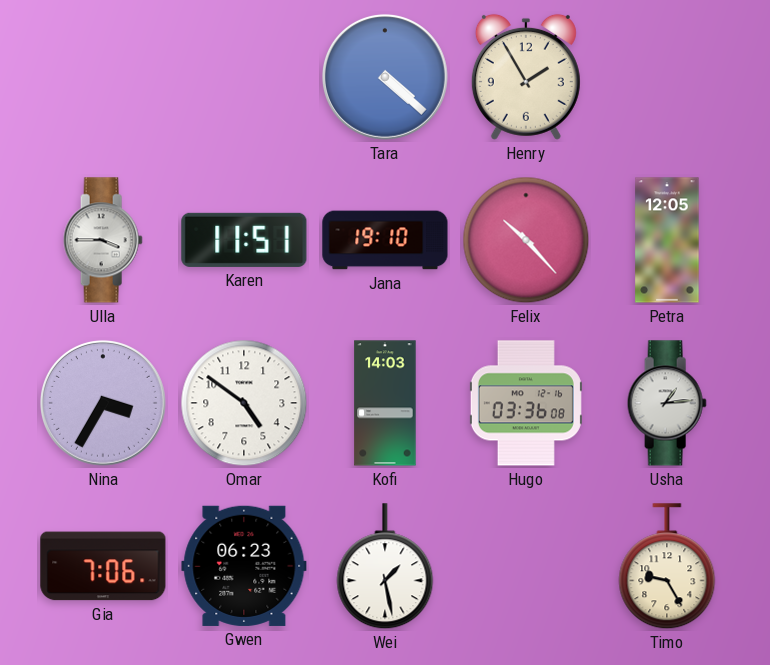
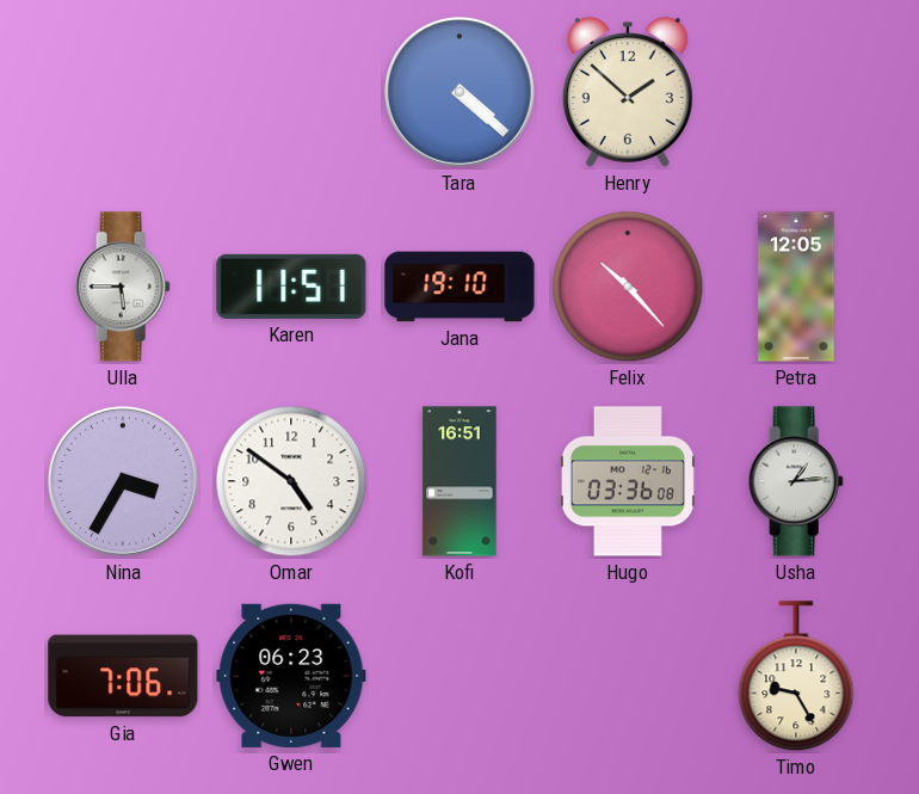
Henry: 1:55 -> 1:52
Ulla: 3:45 -> 5:45
Kofi: 14:03 -> 16:51
Wei: 1:28 -> none
